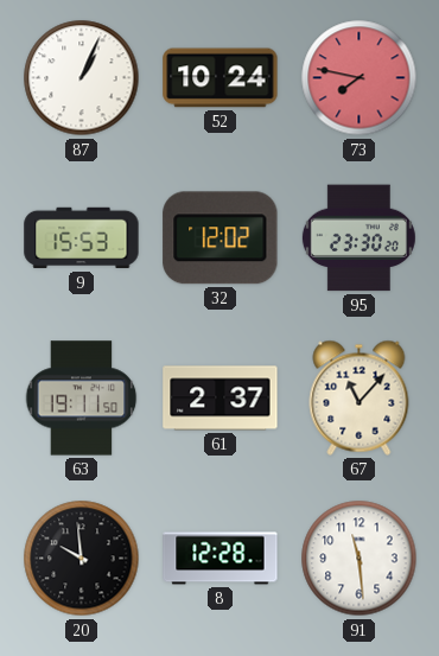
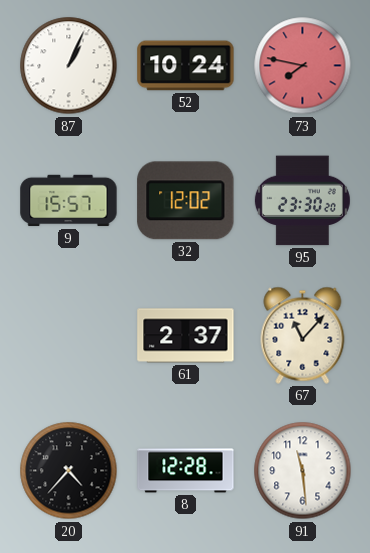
9: 15:53 -> 15:57
63: 19:11 -> none
20: 9:59 -> 4:37
